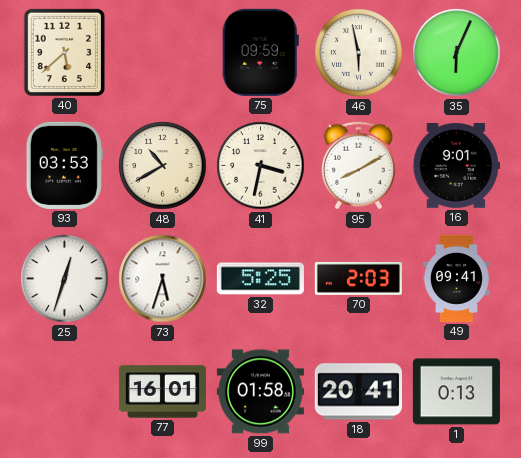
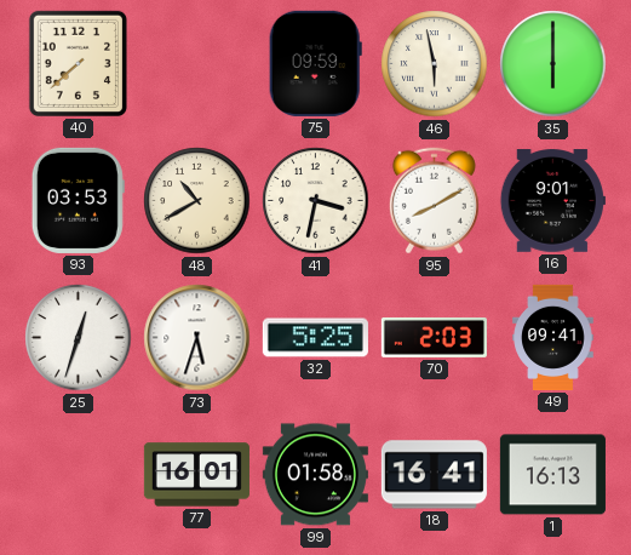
40: 5:38 -> 7:38
35: 6:04 -> 6:00
18: 20:41 -> 16:41
1: 0:13 -> 16:13
